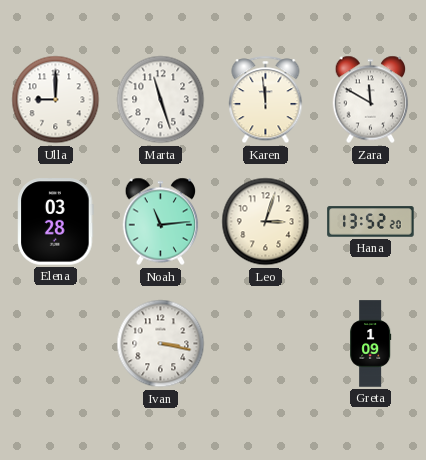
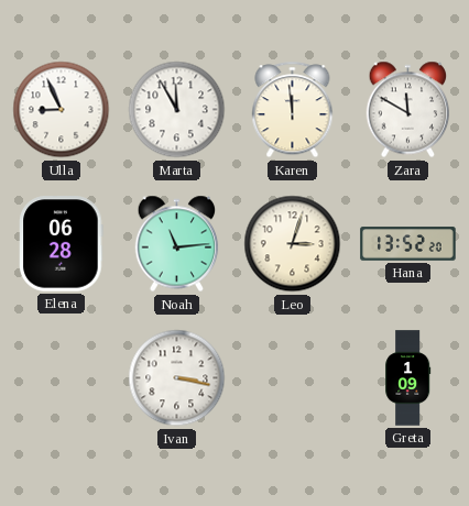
Ulla: 9:00 -> 8:56
Marta: 11:27 -> 11:55
Elena: 03:28 -> 06:28
